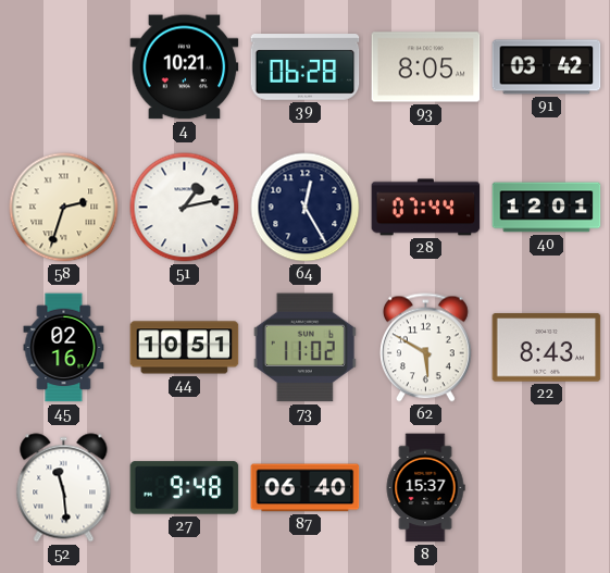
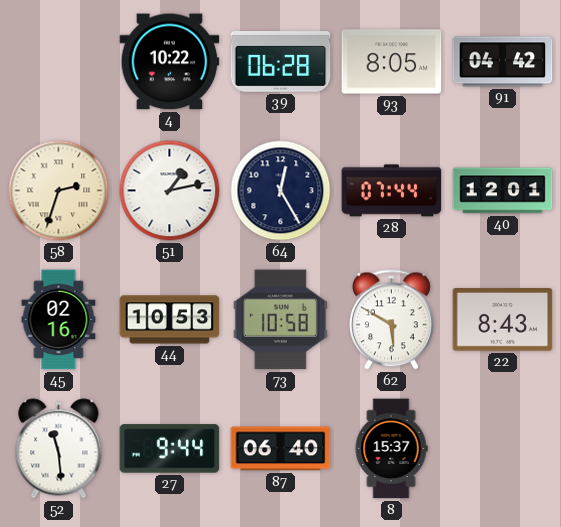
4: 10:21 -> 10:22
91: 03:42 -> 04:42
44: 10:51 -> 10:53
73: 11:02 -> 10:58
27: 9:48 -> 9:44
